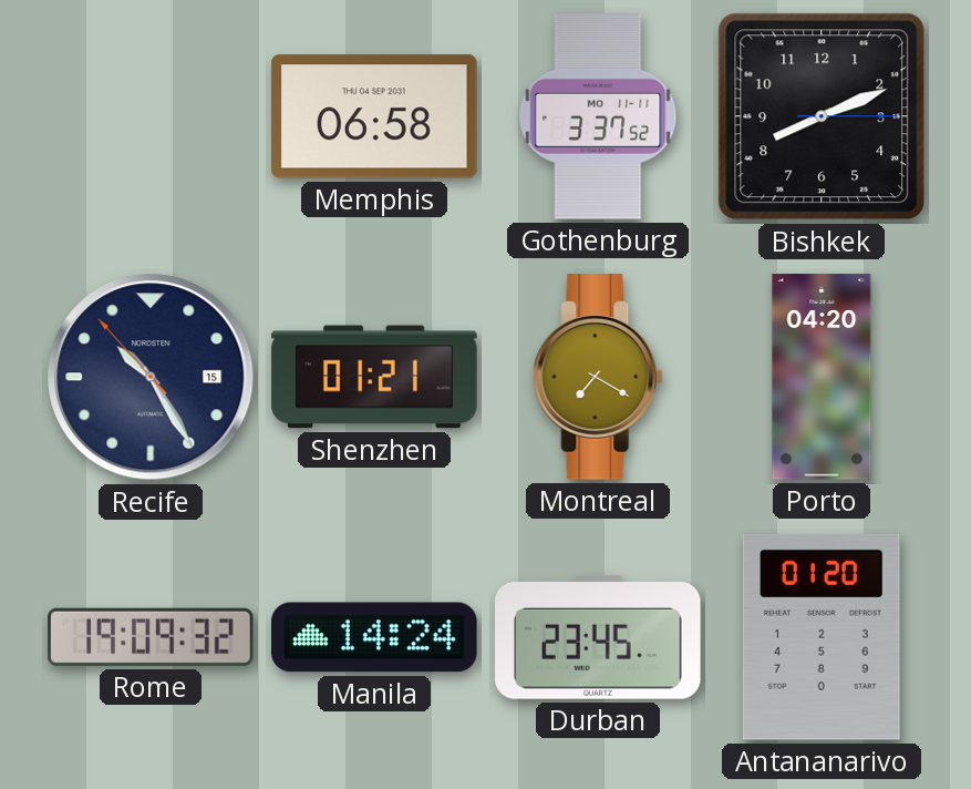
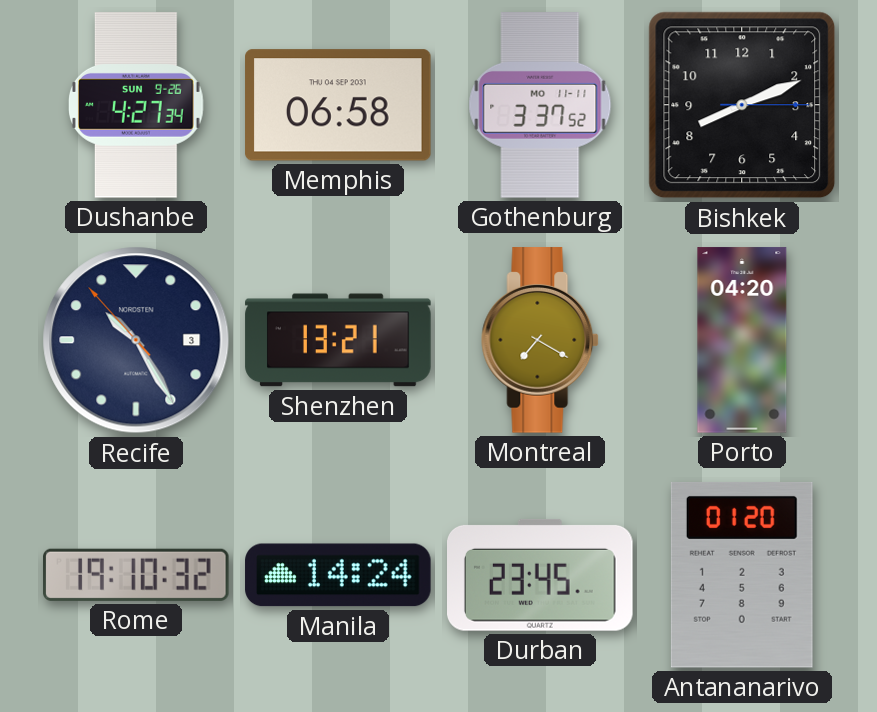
Dushanbe: none -> 4:27
Recife date: 15 -> 3
Shenzhen: 01:21 -> 13:21
Rome: 19:09 -> 19:10
